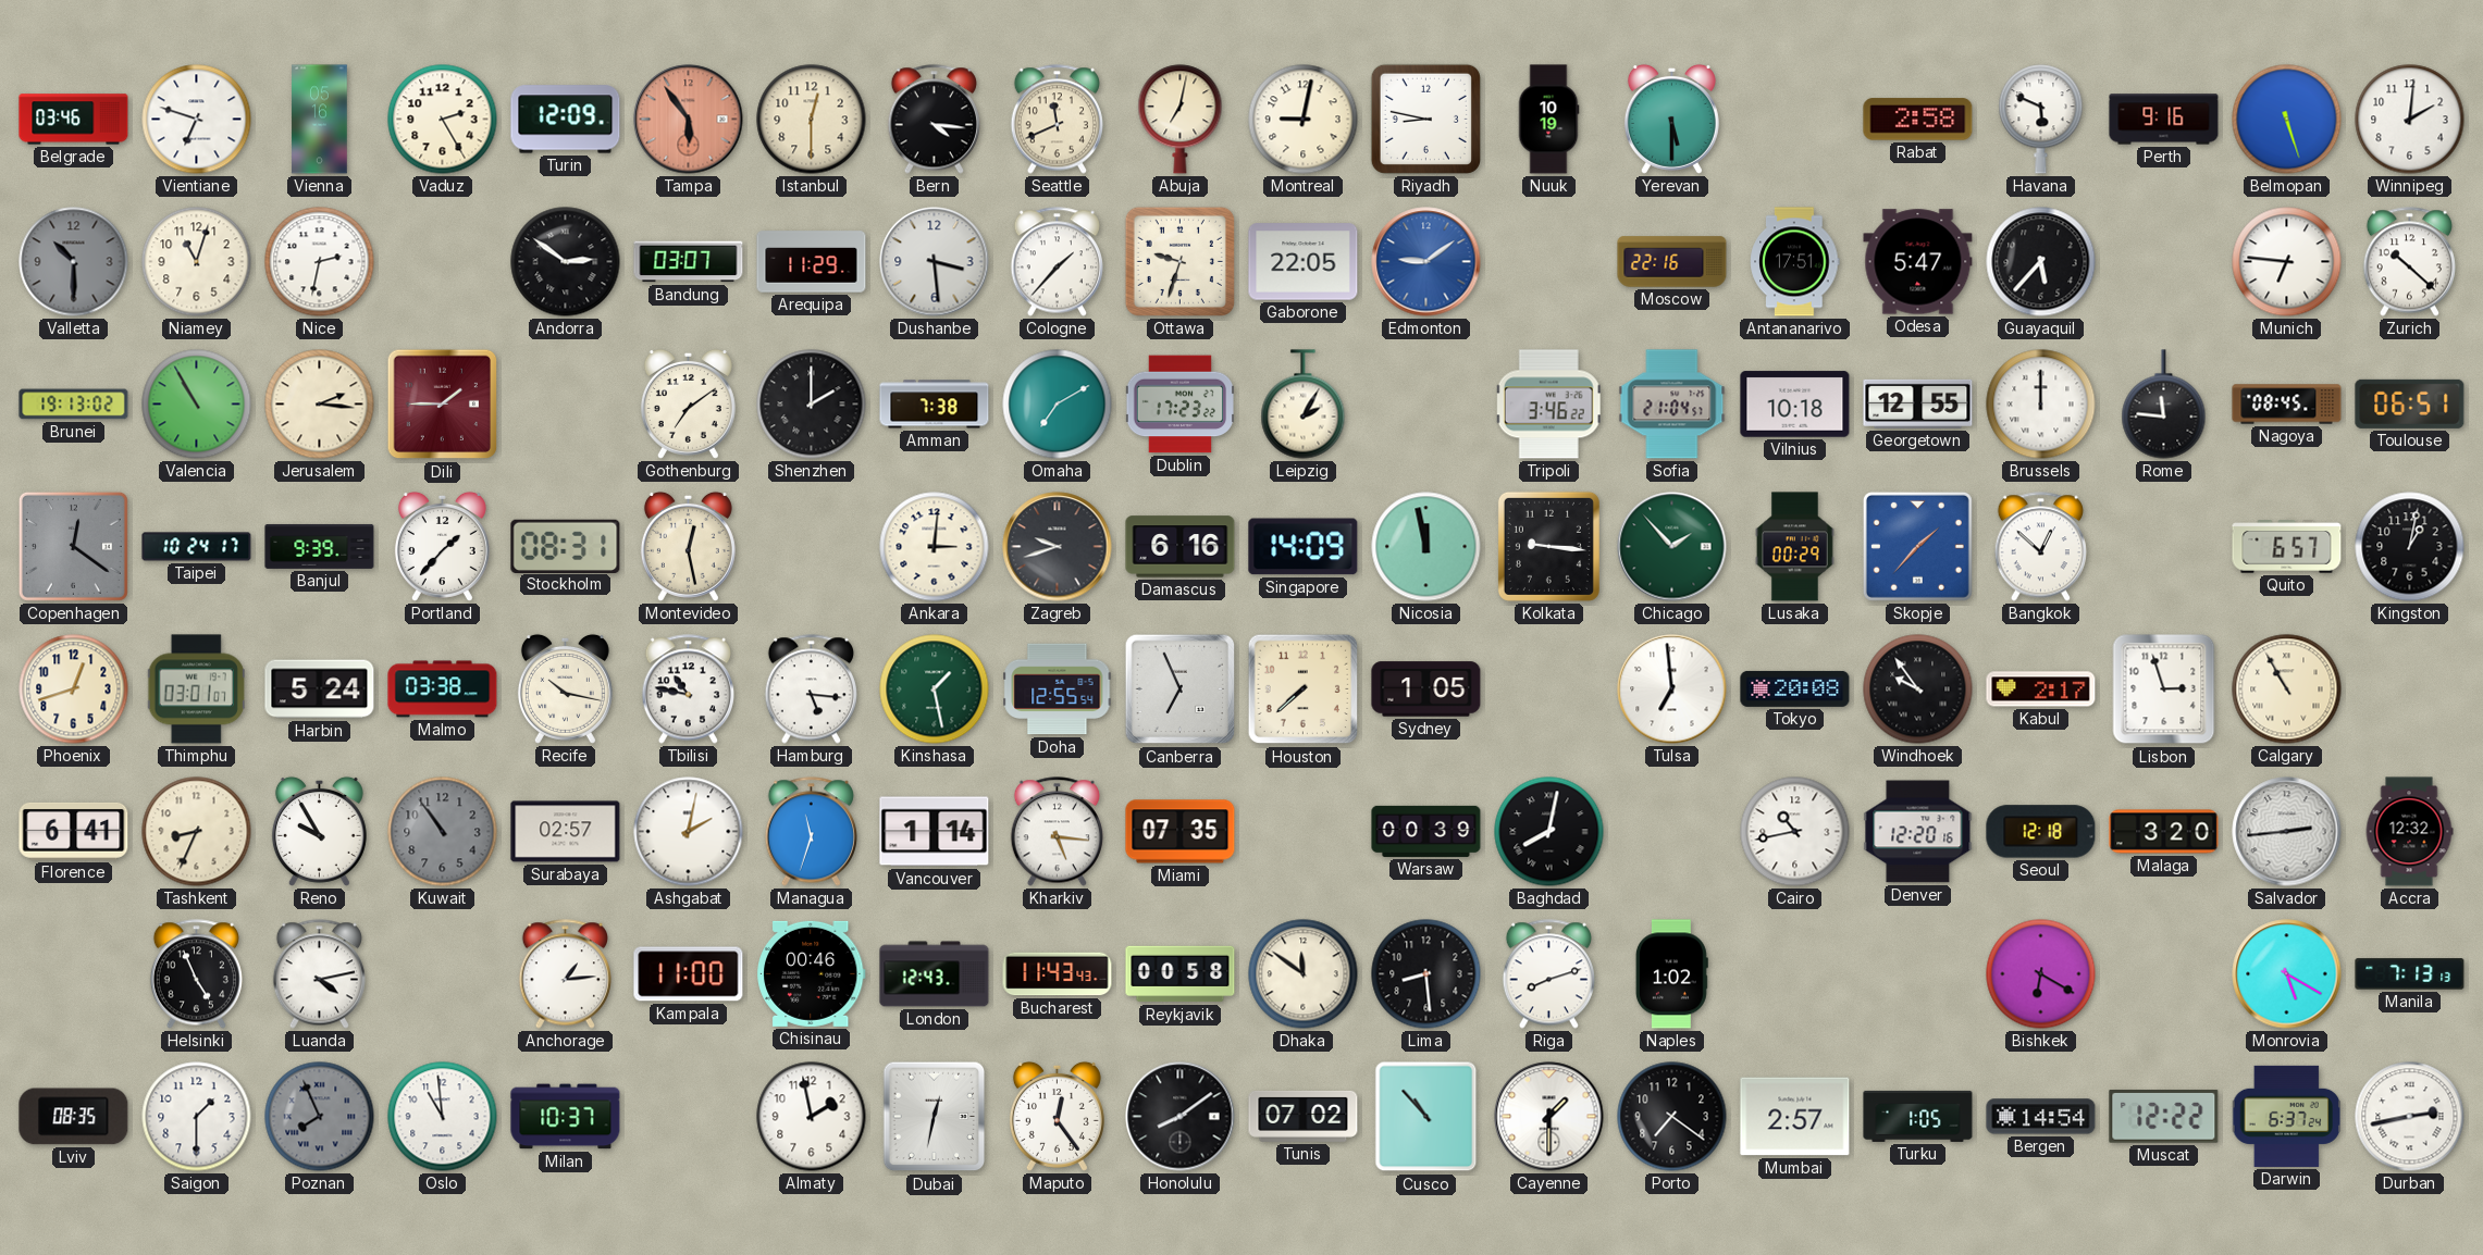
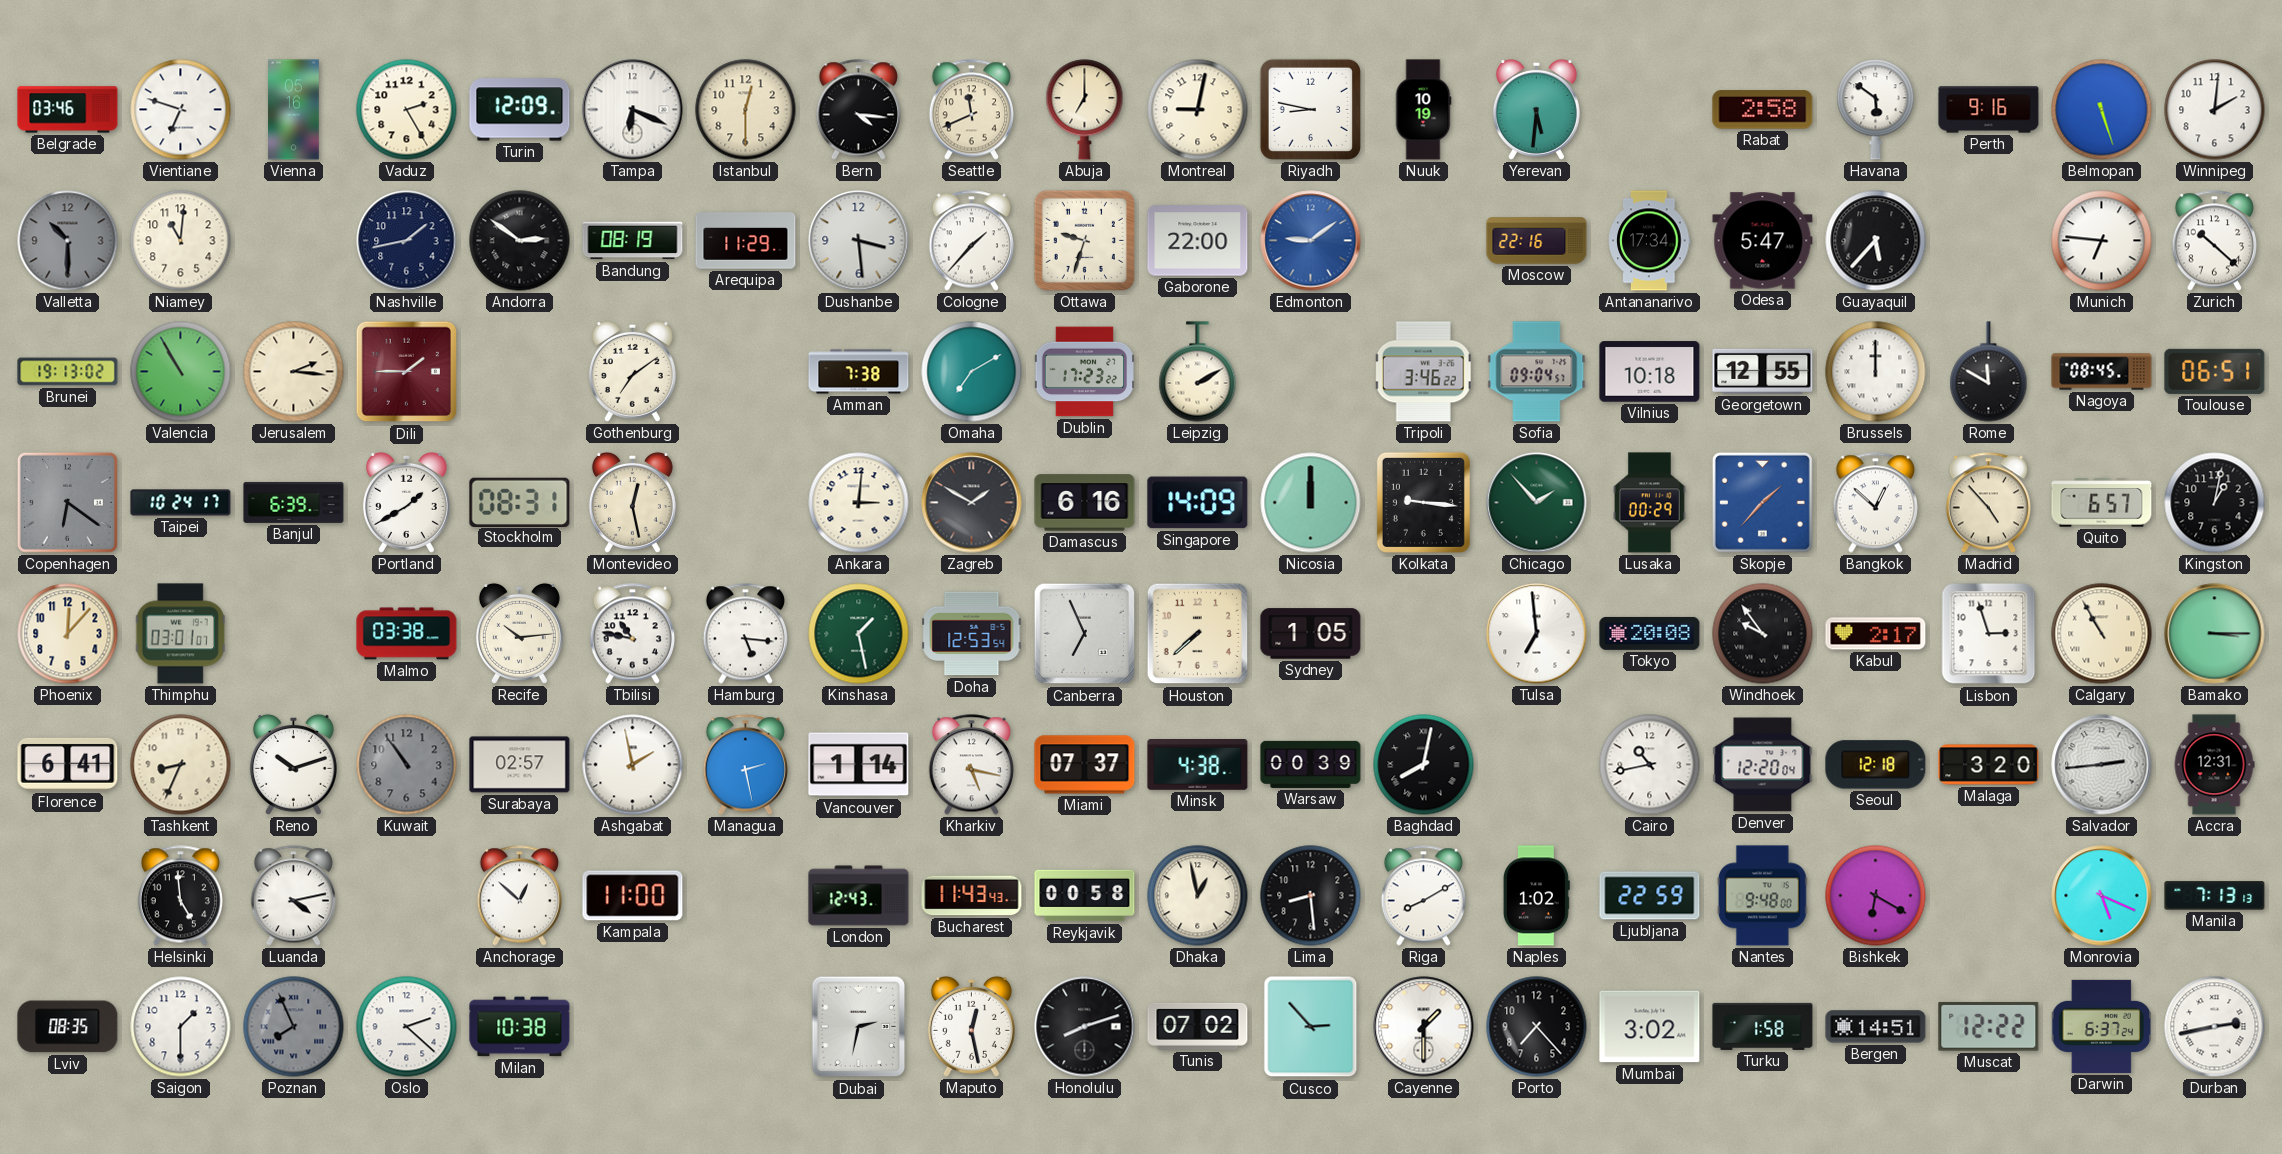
Tampa: 5:54 -> 6:19
Tampa dial: salmon -> white
Abuja: 7:02 -> 7:00
Yerevan: 5:30 -> 5:31
Havana: 5:49 -> 5:51
Niamey: 11:03 -> 11:01
Nice: 2:32 -> none
Nashville: none -> 1:43
Bandung: 03:07 -> 08:19
Gaborone: 22:05 -> 22:00
Antananarivo: 17:51 -> 17:34
Shenzhen: 2:00 -> none
Leipzig: 2:05 -> 2:10
Sofia: 21:04 -> 09:04
Rome: 11:46 -> 11:50
Copenhagen: 12:21 -> 6:21
Banjul: 9:39 -> 6:39
Portland: 1:37 -> 1:40
Zagreb: 9:42 -> 1:50
Nicosia: 11:58 -> 12:00
Madrid: none -> 4:53
Phoenix: 12:42 -> 12:07
Harbin: 5:24 -> none
Recife: 10:17 -> 10:14
Doha: 12:55 -> 12:53
Bamako: none -> 3:15
Reno: 9:55 -> 10:12
Ashgabat: 2:02 -> 1:58
Managua: 11:33 -> 2:28
Kharkiv: 5:16 -> 5:17
Miami: 07:35 -> 07:37
Minsk: none -> 4:38
Denver: 12:20:16 -> 12:20:04
Accra: 12:32 -> 12:31
Helsinki: 4:56 -> 4:59
Anchorage: 1:14 -> 12:52
Chisinau: 00:46 -> none
Dhaka: 11:51 -> 12:58
Riga: 8:12 -> 8:10
Ljubljana: none -> 22:59
Nantes: none -> 9:48
Monrovia: 5:20 -> 5:19
Oslo: 10:59 -> 2:22
Milan: 10:37 -> 10:38
Almaty: 1:58 -> none
Dubai: 12:32 -> 2:32
Maputo: 12:24 -> 12:28
Honolulu: 8:09 -> 8:12
Cusco: 10:53 -> 2:53
Porto: 7:21 -> 7:23
Mumbai: 2:57 -> 3:02
Turku: 1:05 -> 1:58
Bergen: 14:54 -> 14:51
